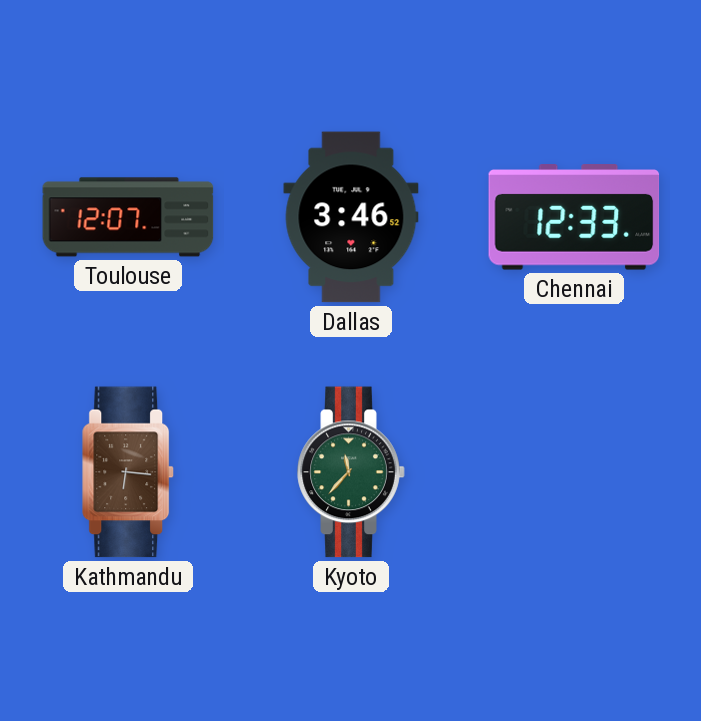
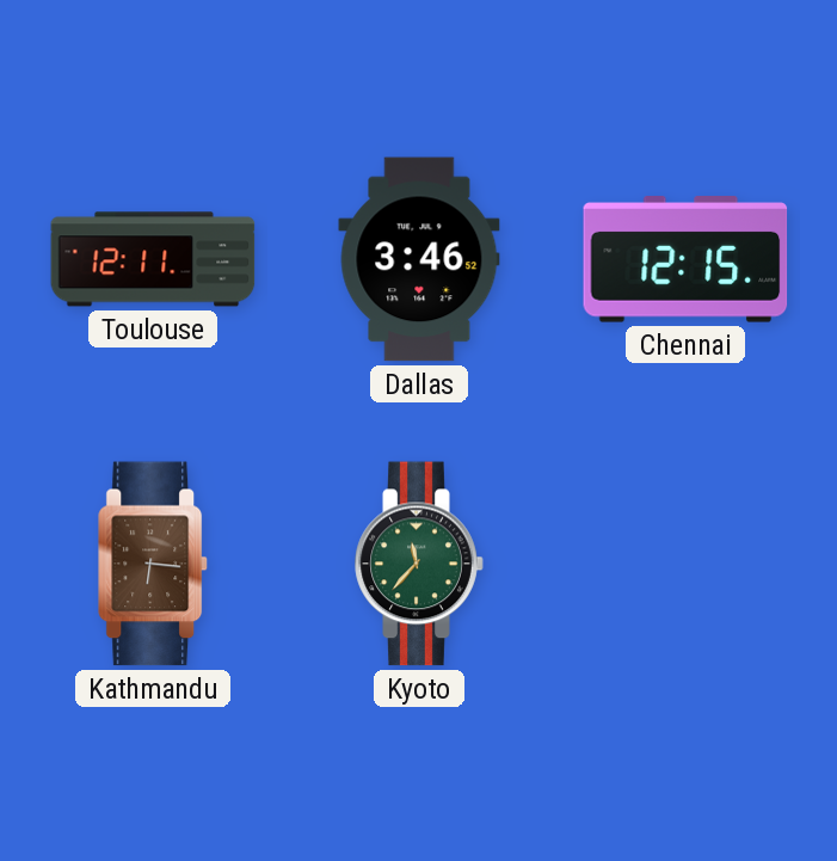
Toulouse: 12:07 -> 12:11
Chennai: 12:33 -> 12:15
